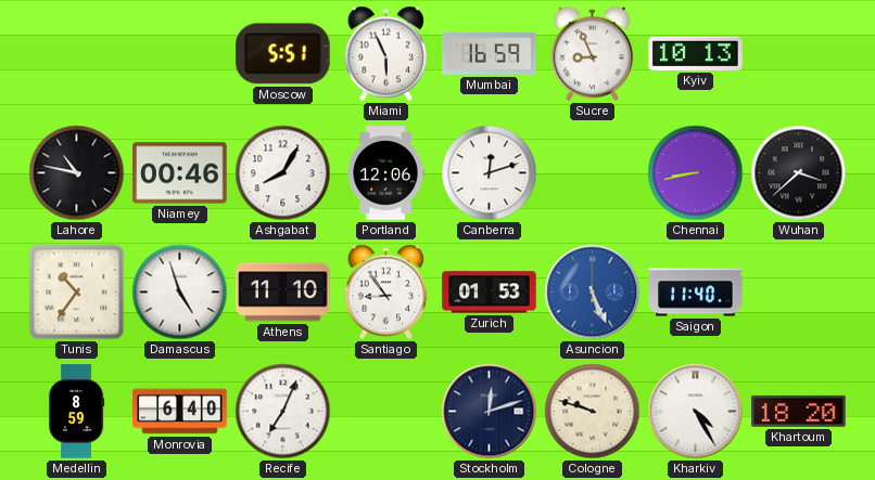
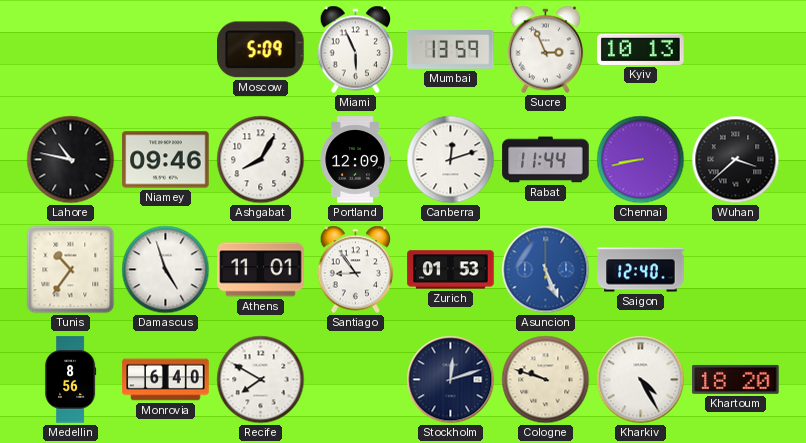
Moscow: 5:51 -> 5:09
Mumbai: 16:59 -> 13:59
Sucre: 8:56 -> 2:56
Niamey: 00:46 -> 09:46
Portland: 12:06 -> 12:09
Rabat: none -> 11:44
Athens: 11:10 -> 11:01
Saigon: 11:40 -> 12:40
Medellin: 8:59 -> 8:56
Recife: 7:04 -> 7:50
